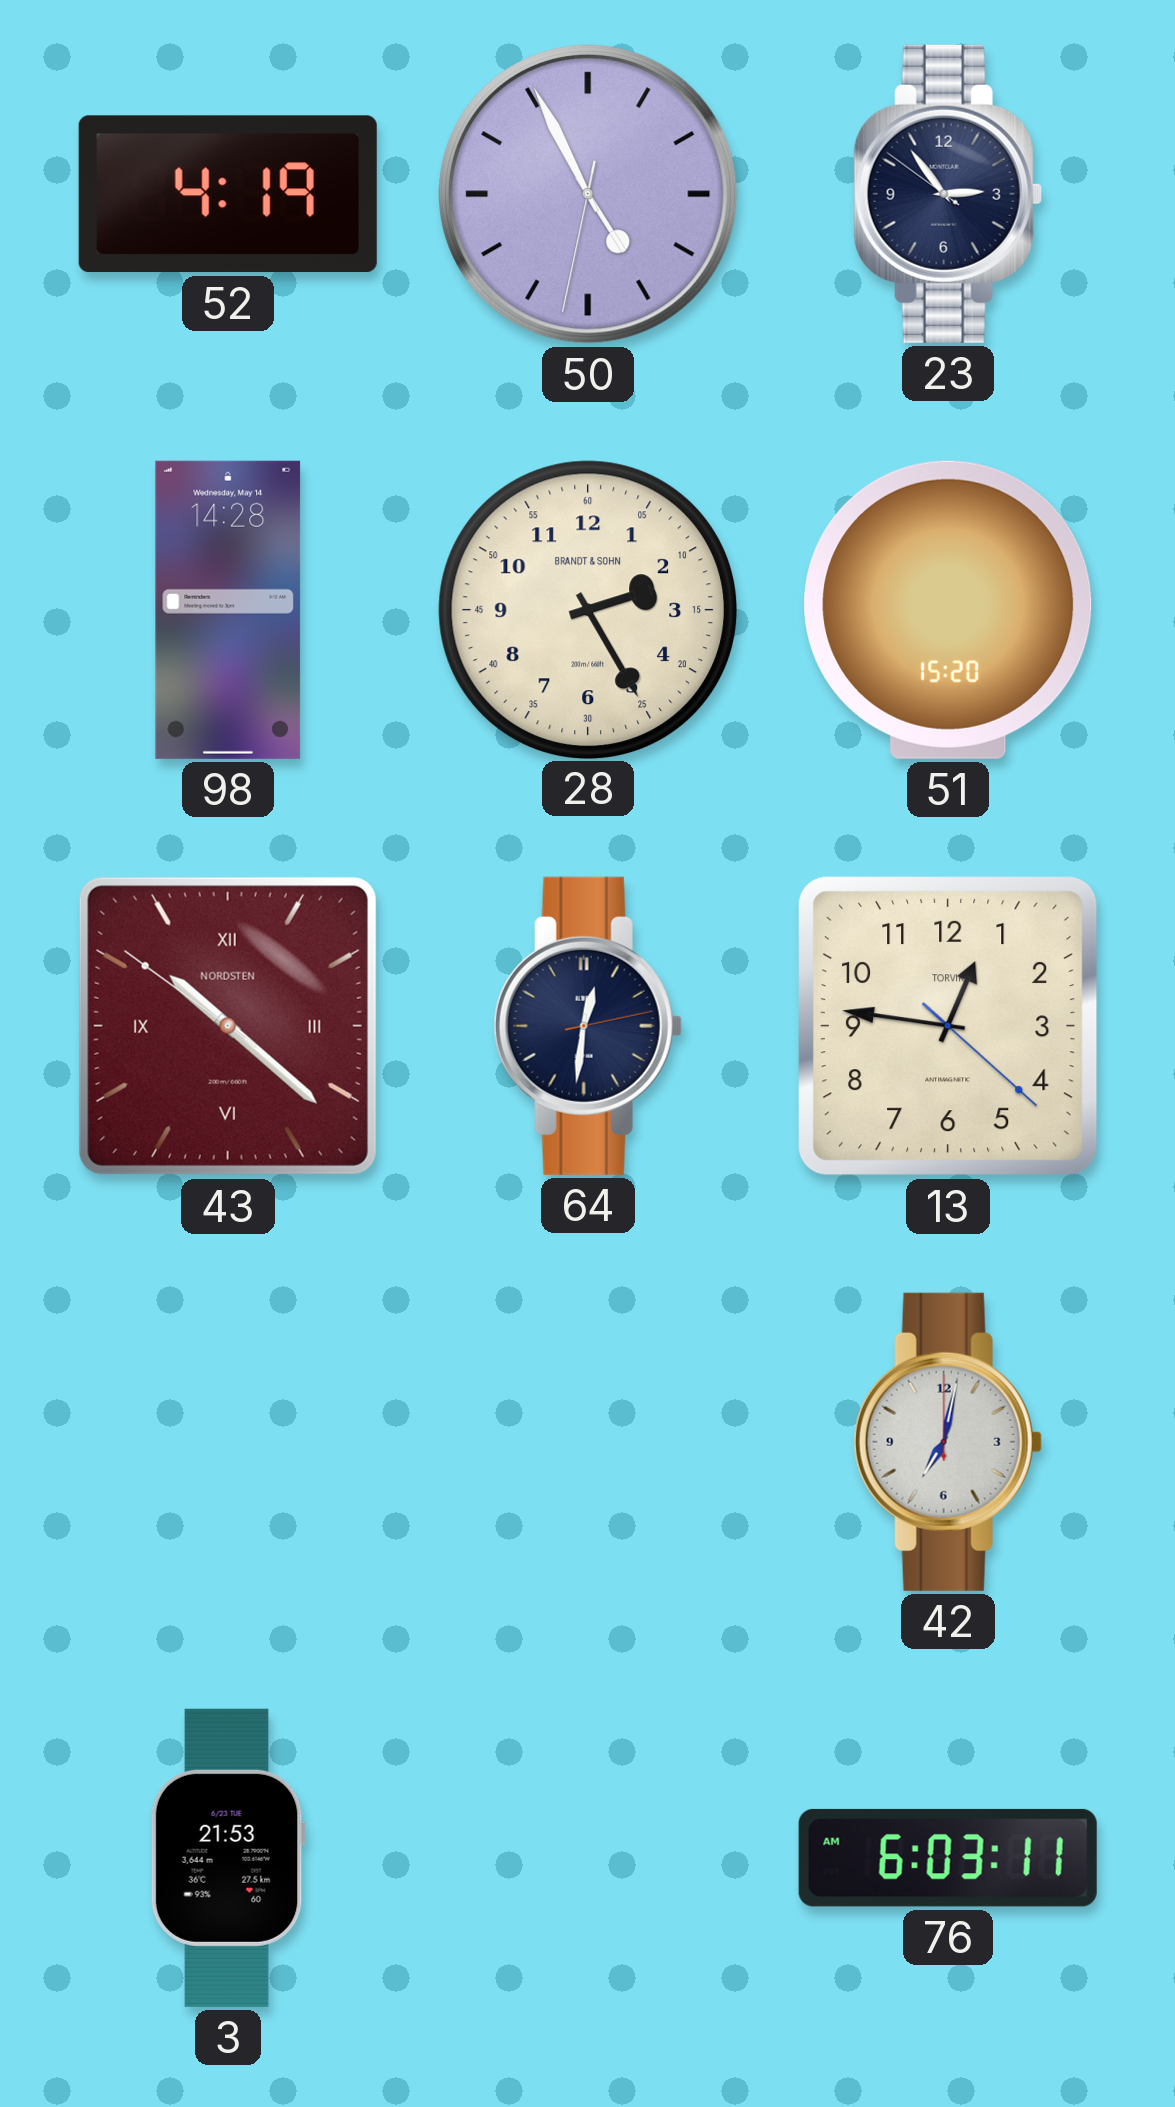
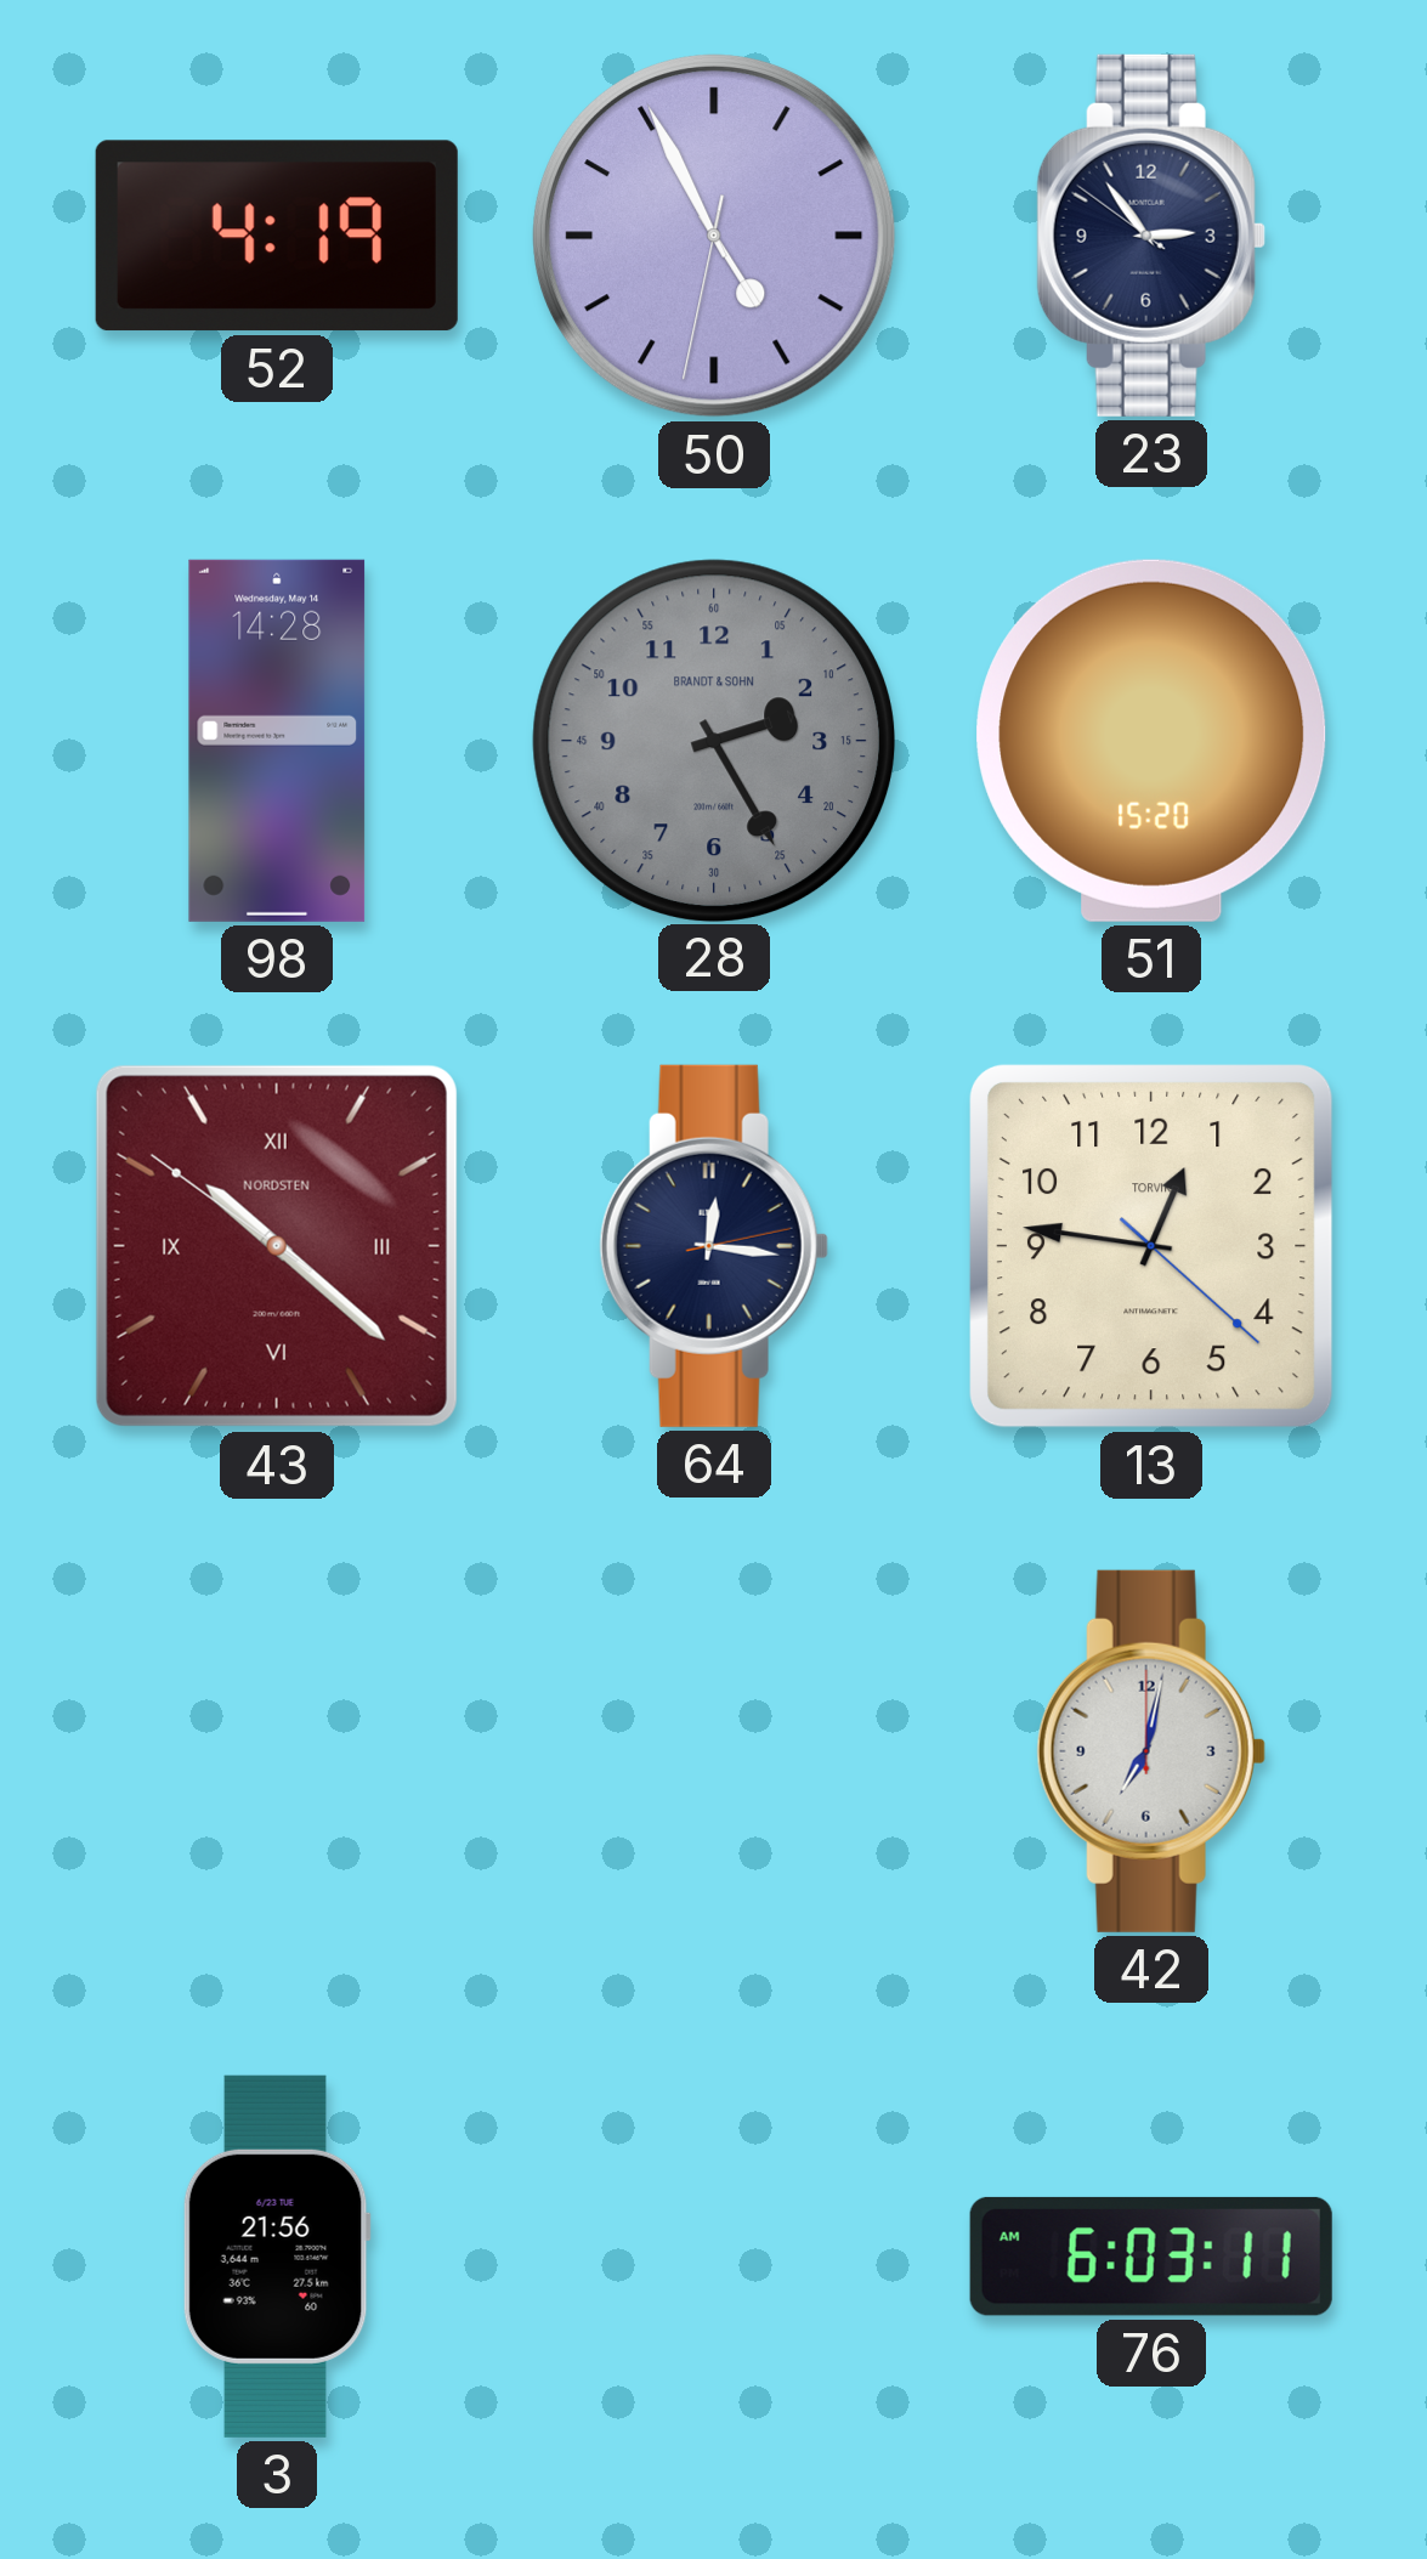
28 dial: cream -> grey
64: 12:31 -> 12:16
3: 21:53 -> 21:56
